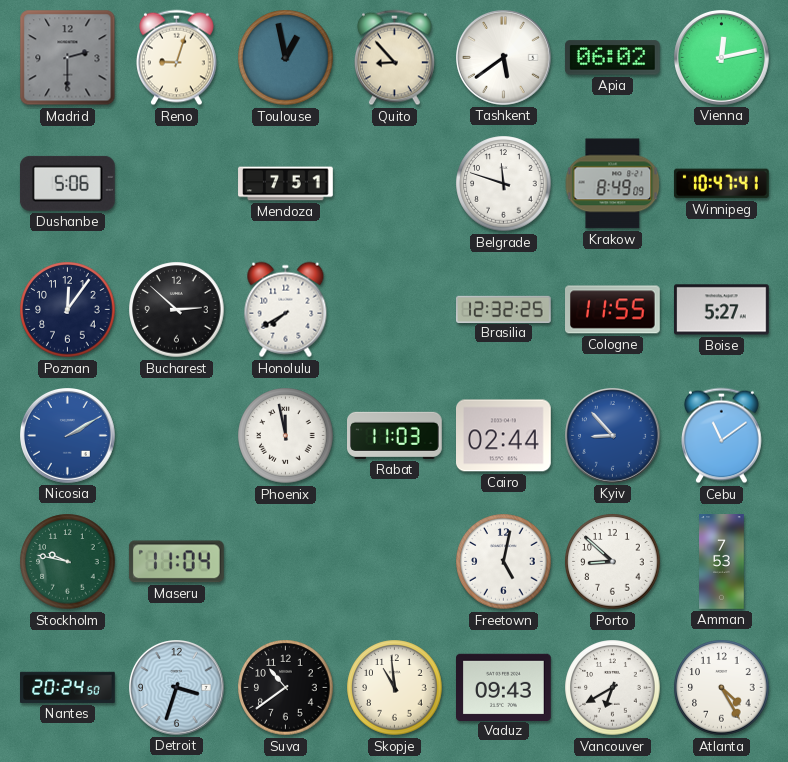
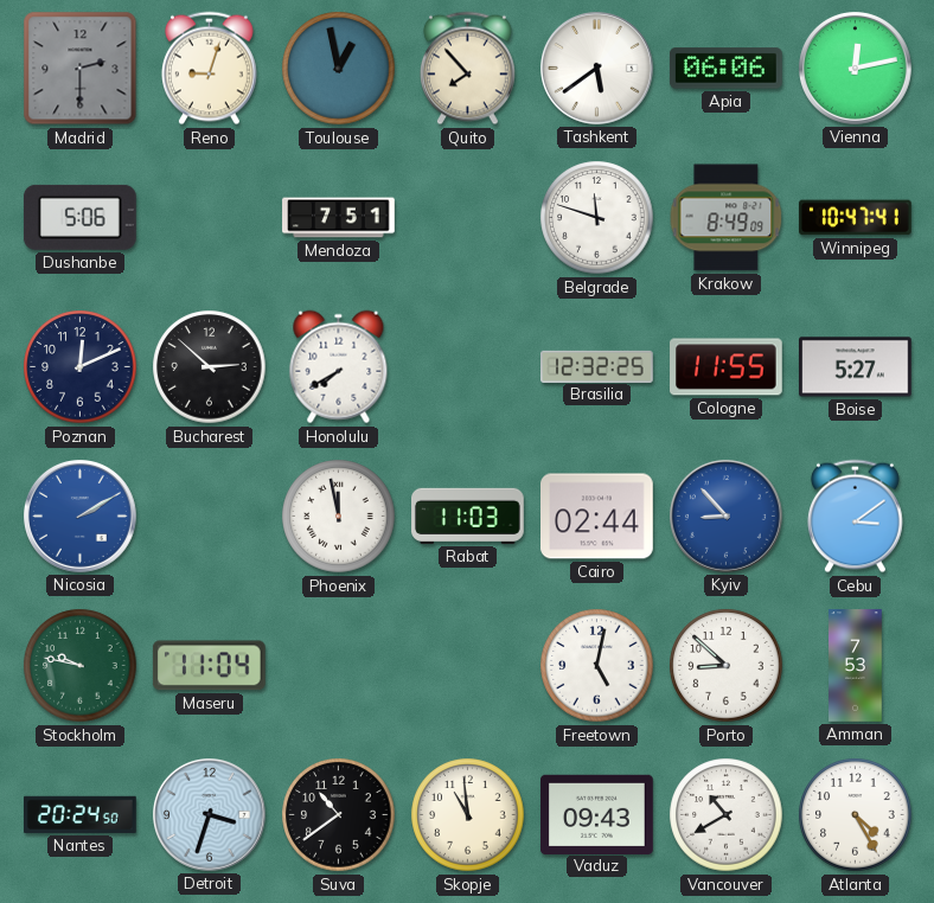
Quito: 8:53 -> 7:53
Apia: 06:02 -> 06:06
Poznan: 12:06 -> 12:11
Cebu: 11:09 -> 3:09
Vancouver: 6:40 -> 10:40
